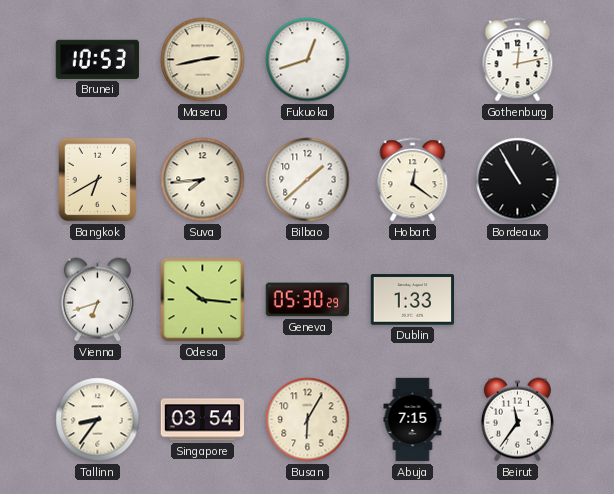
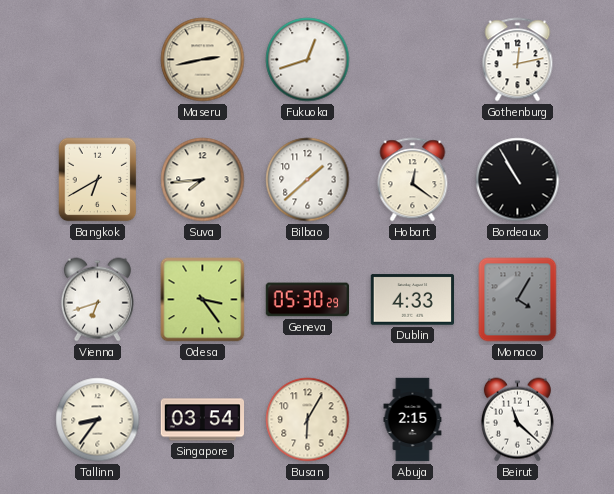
Brunei: 10:53 -> none
Odesa: 10:16 -> 3:24
Dublin: 1:33 -> 4:33
Monaco: none -> 4:05
Abuja: 7:15 -> 2:15
Beirut: 11:36 -> 11:22
